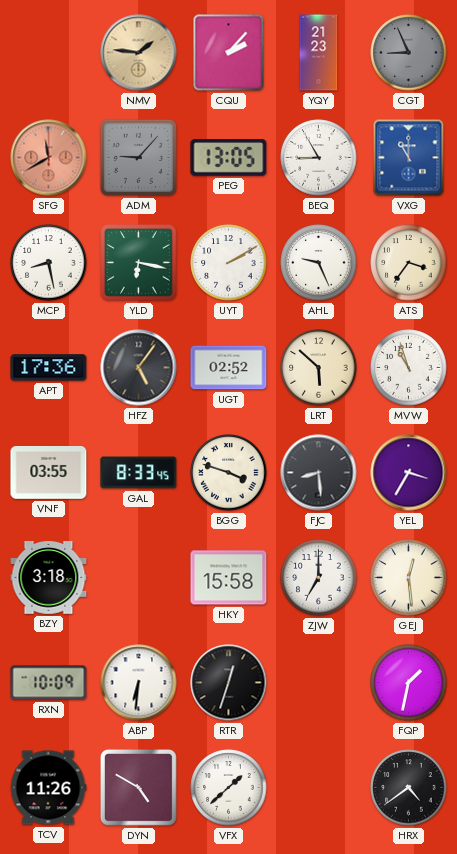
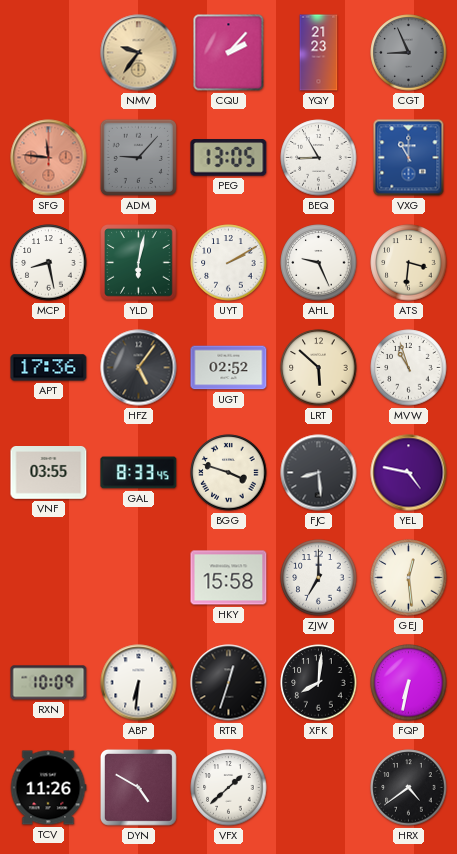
NMV: 1:46 -> 9:36
SFG: 11:40 -> 11:46
YLD: 6:17 -> 6:02
ATS: 3:36 -> 3:31
YEL: 3:35 -> 4:47
BZY: 3:18 -> none
XFK: none -> 8:01
FQP: 1:32 -> 6:32
